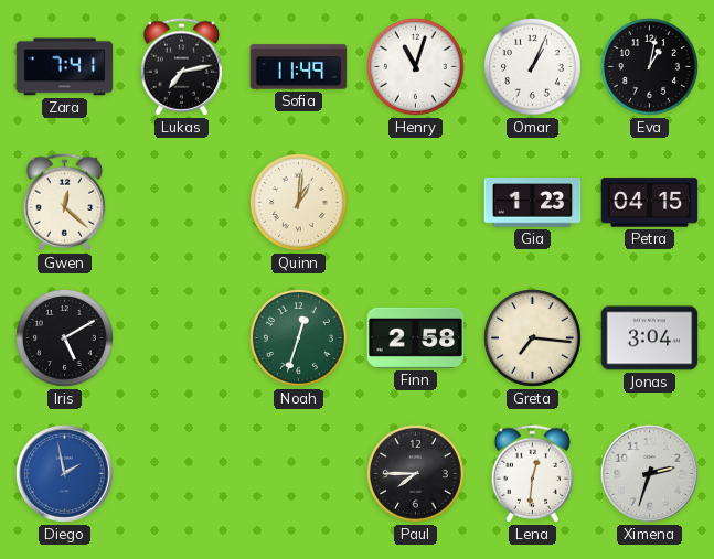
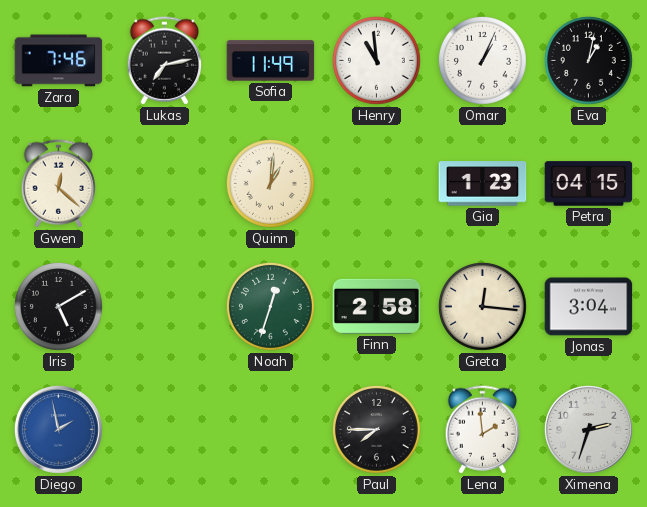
Zara: 7:41 -> 7:46
Henry: 11:03 -> 10:59
Greta: 7:16 -> 12:16
Lena: 12:31 -> 1:59
